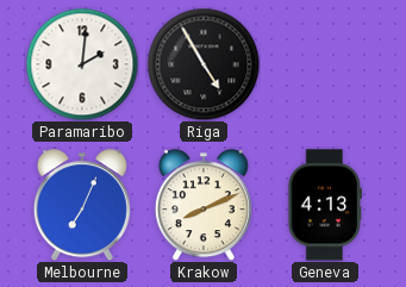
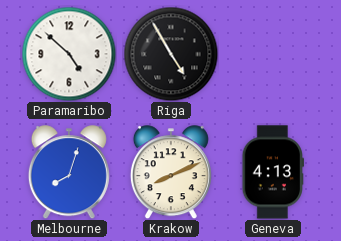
Paramaribo: 2:01 -> 4:52
Melbourne: 7:04 -> 8:03
